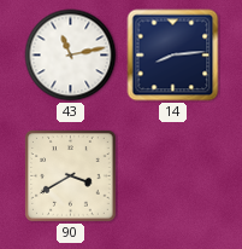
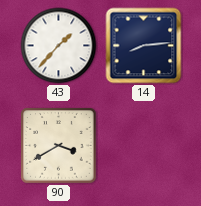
43: 11:13 -> 1:37
